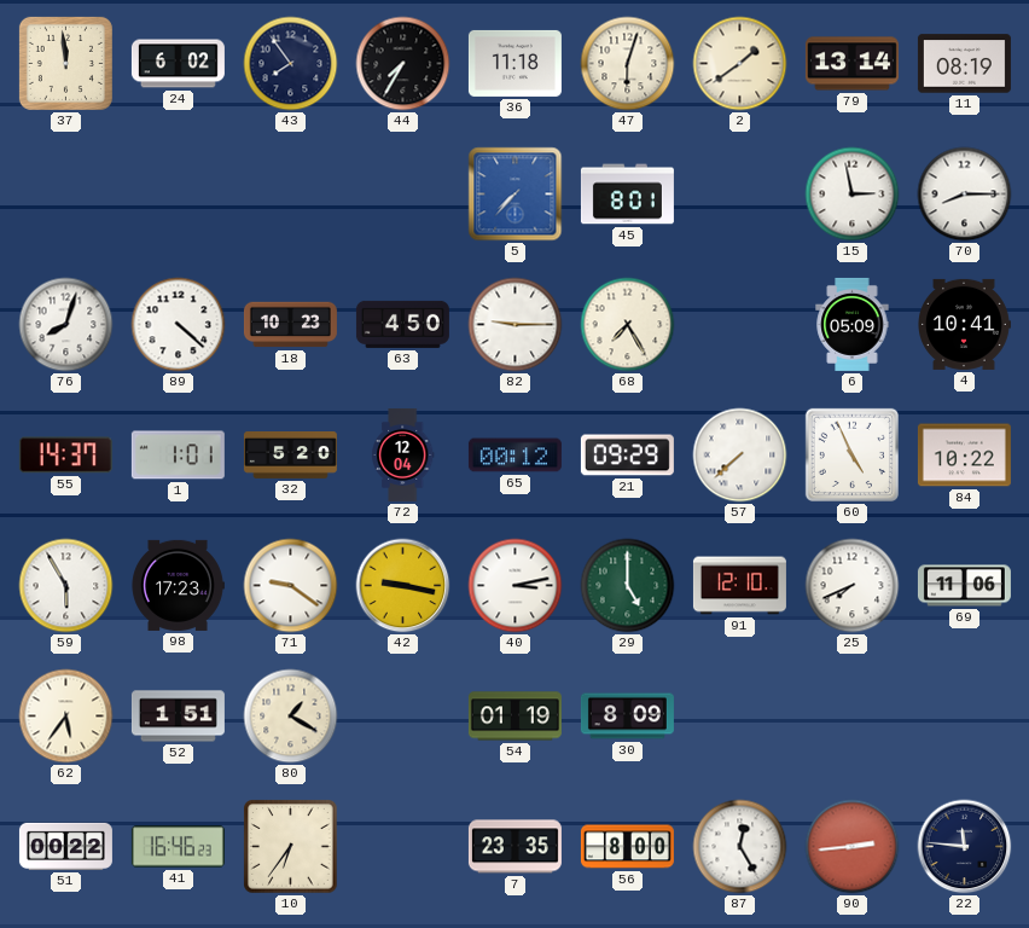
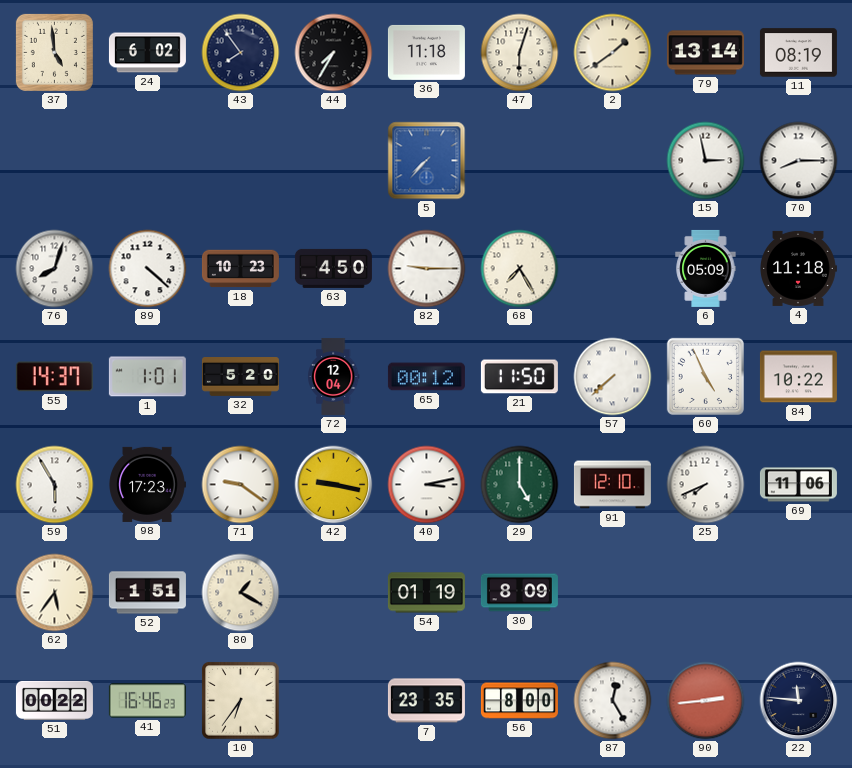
37: 11:59 -> 4:59
45: 8:01 -> none
4: 10:41 -> 11:18
21: 09:29 -> 11:50
